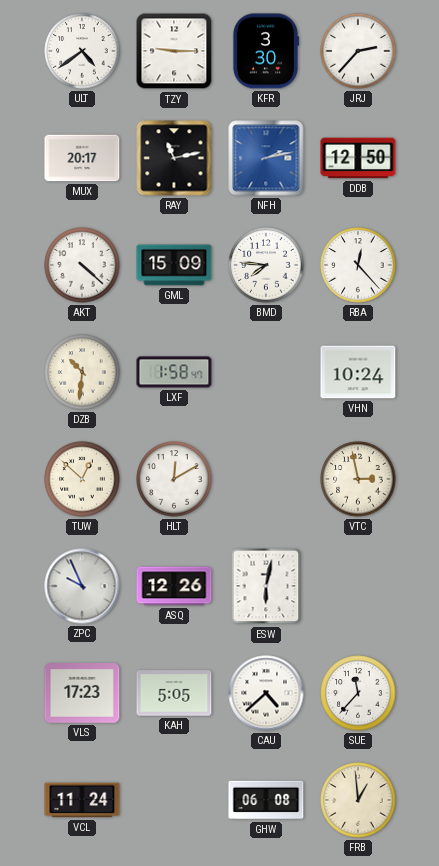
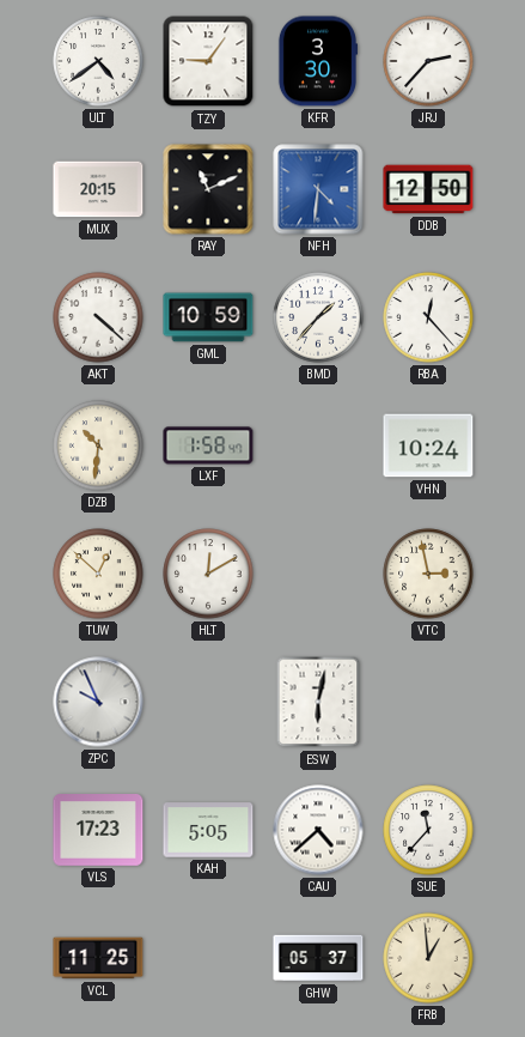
TZY: 9:15 -> 9:06
MUX: 20:17 -> 20:15
RAY: 11:13 -> 11:11
NFH: 2:13 -> 4:31
GML: 15:09 -> 10:59
BMD: 7:46 -> 1:37
ASQ: 12:26 -> none
VCL: 11:24 -> 11:25
GHW: 06:08 -> 05:37
